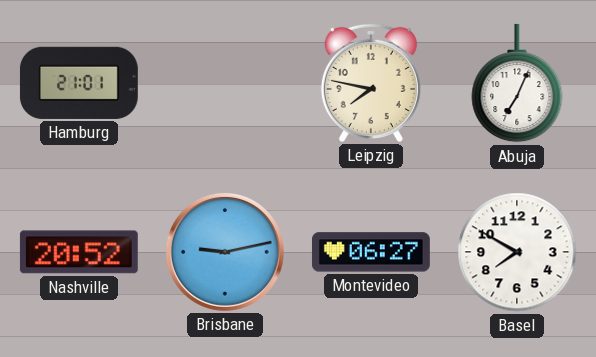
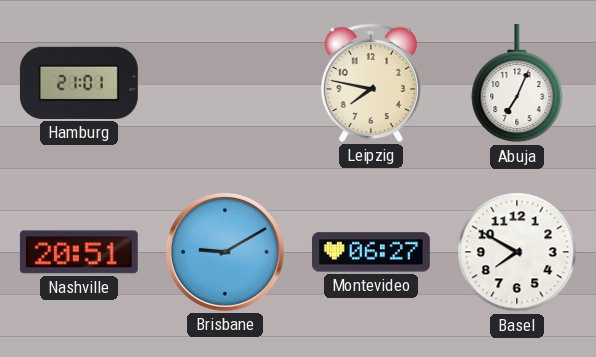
Nashville: 20:52 -> 20:51
Brisbane: 9:13 -> 9:10
